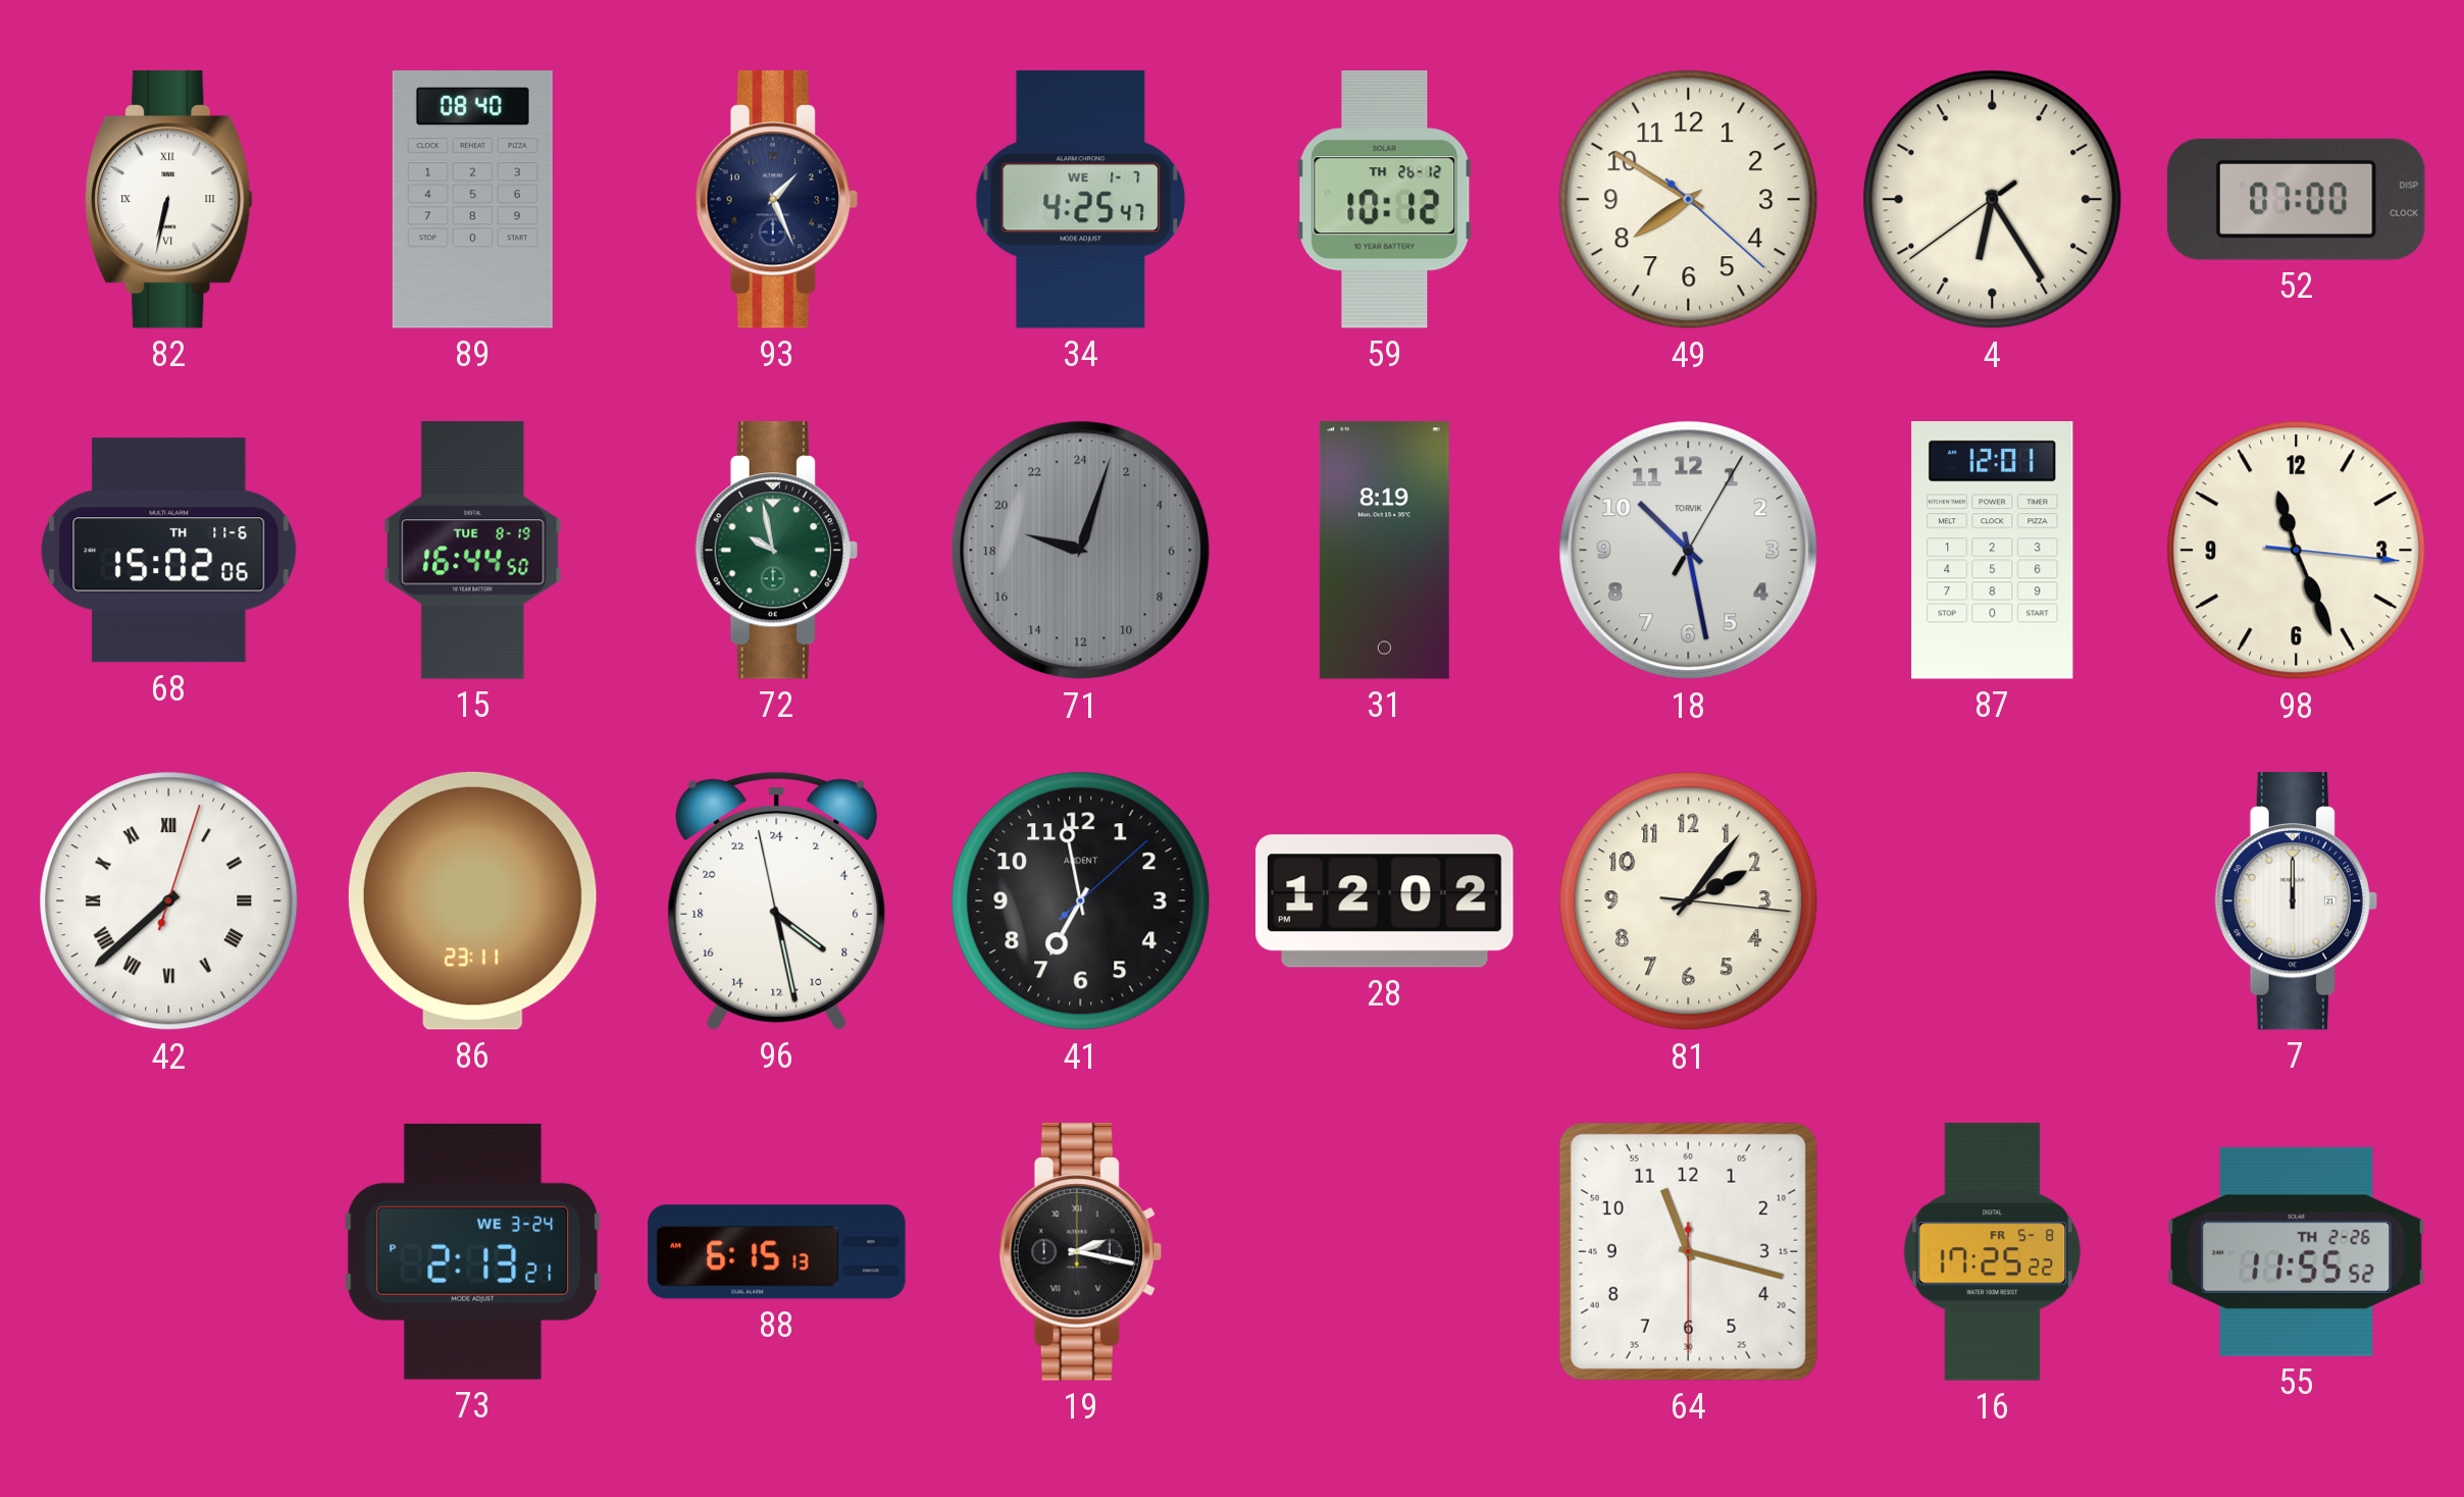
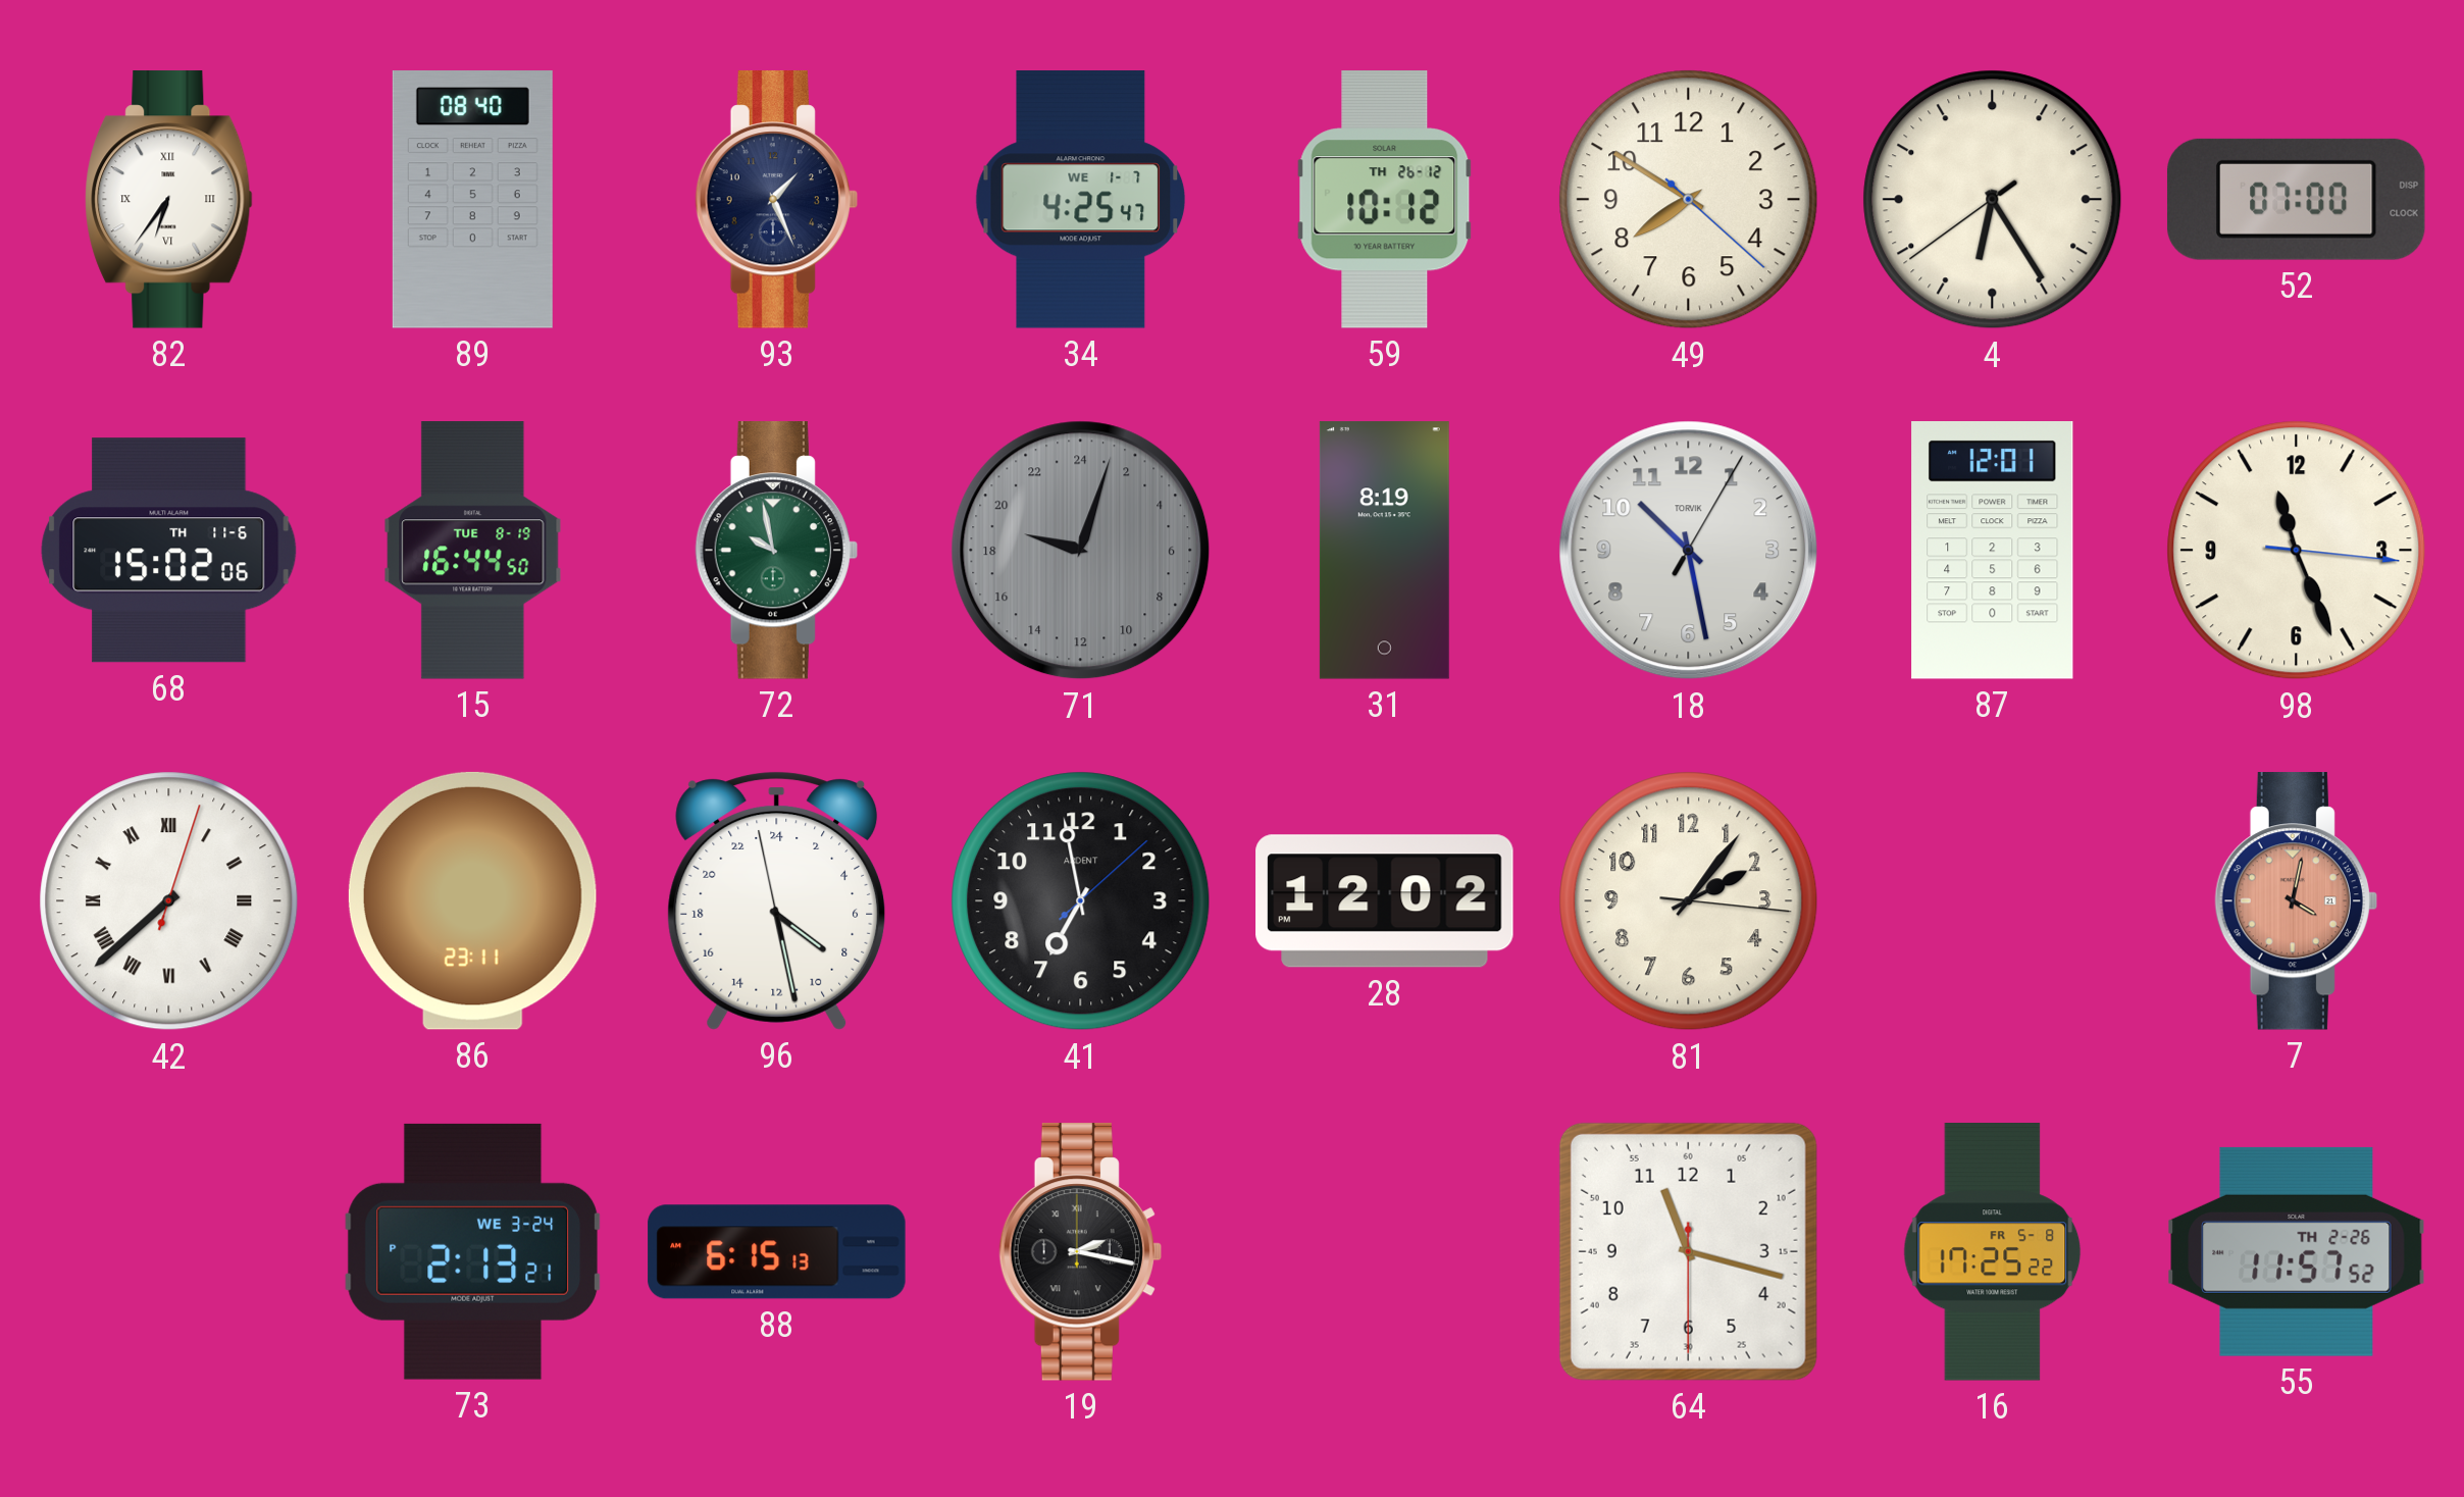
82: 6:32 -> 6:36
7: 12:00 -> 4:02
7 dial: white -> salmon
55: 11:55 -> 11:57
